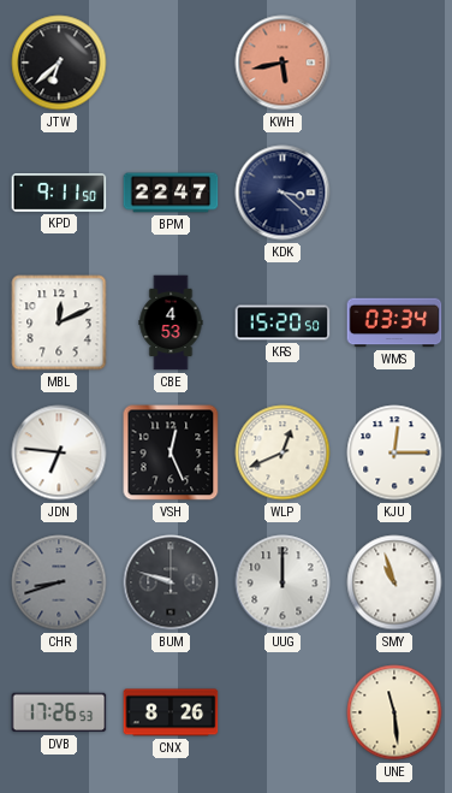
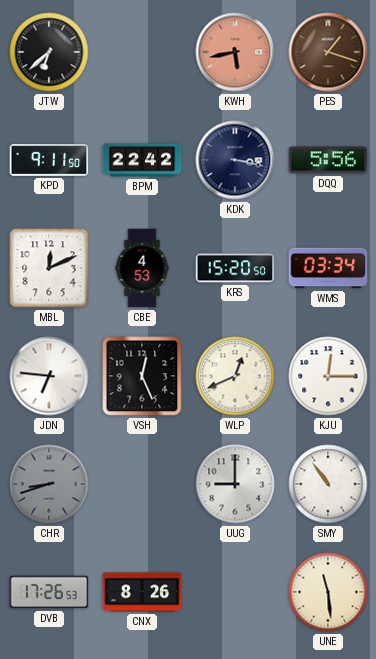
PES: none -> 1:18
BPM: 22:47 -> 22:42
KDK: 3:22 -> 3:17
DQQ: none -> 5:56
BUM: 9:48 -> none
UUG: 12:00 -> 9:00
SMY: 10:57 -> 10:54
